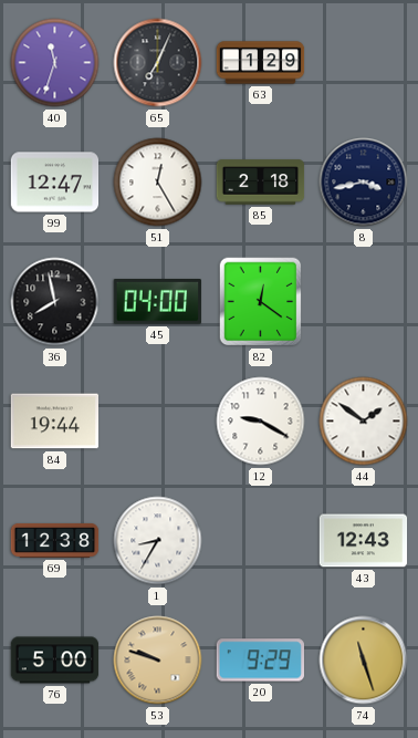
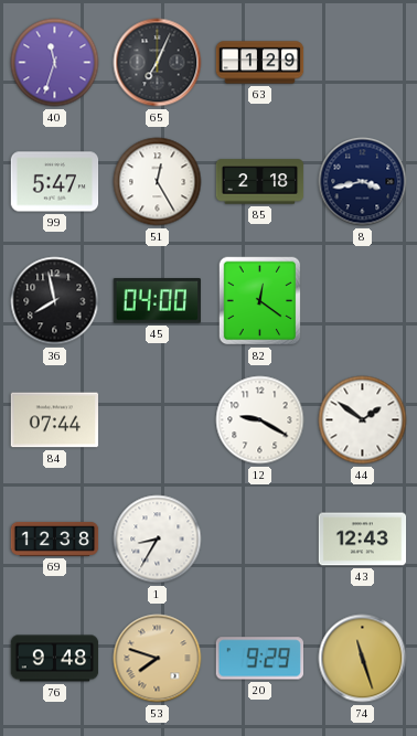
99: 12:47 -> 5:47
84: 19:44 -> 07:44
76: 5:00 -> 9:48
53: 9:48 -> 7:48
